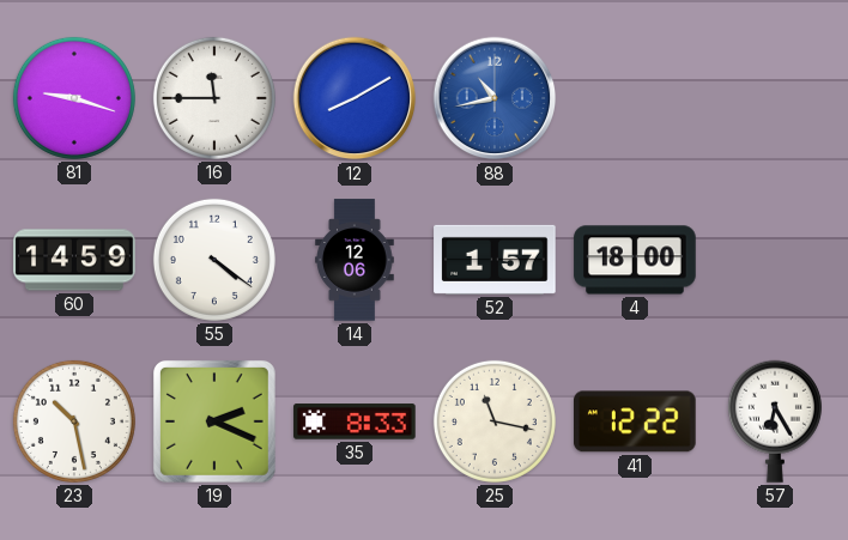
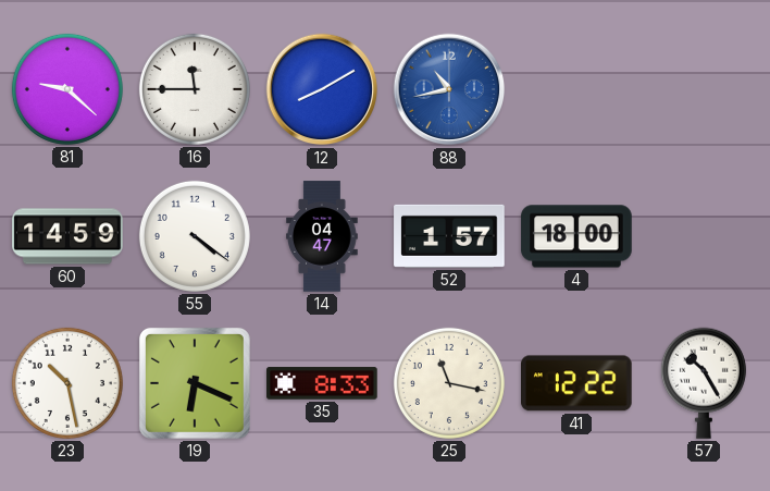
81: 9:18 -> 9:22
14: 12:06 -> 04:47
19: 2:19 -> 6:19
57: 6:25 -> 10:25
